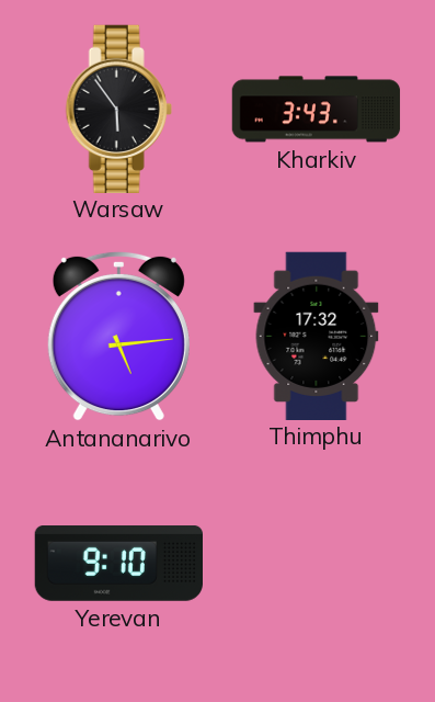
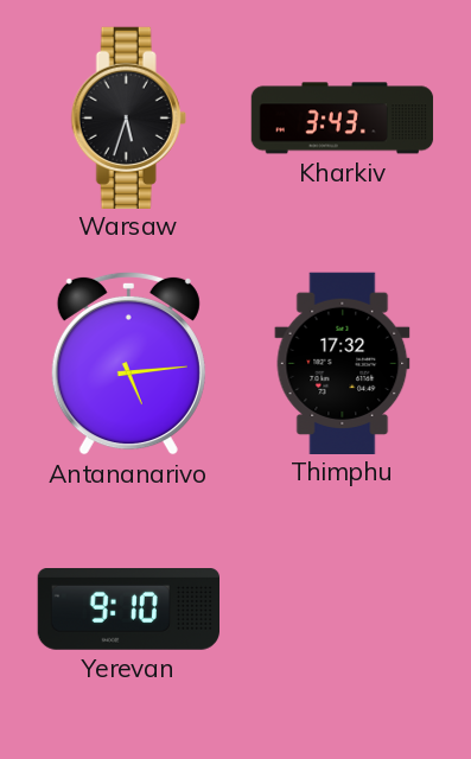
Warsaw: 5:54 -> 5:33
